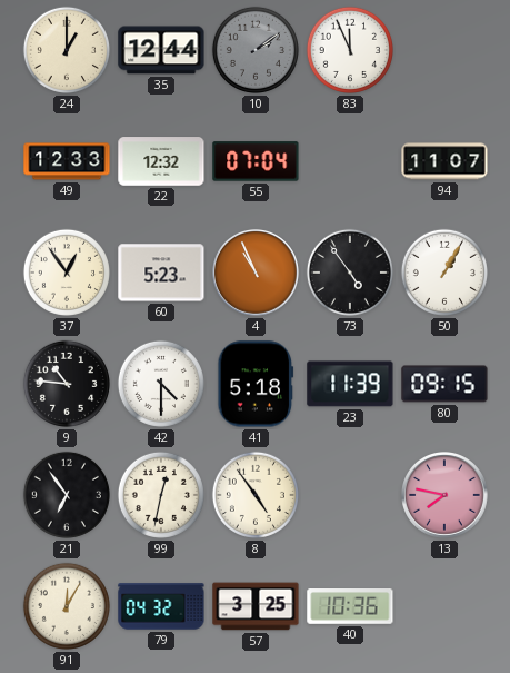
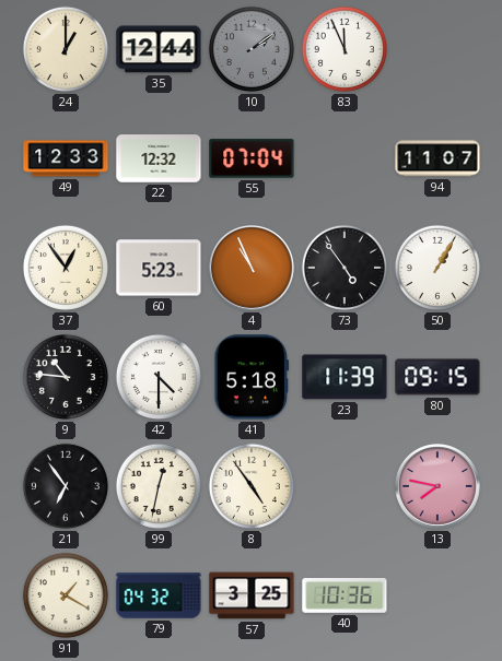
91: 12:05 -> 1:20
